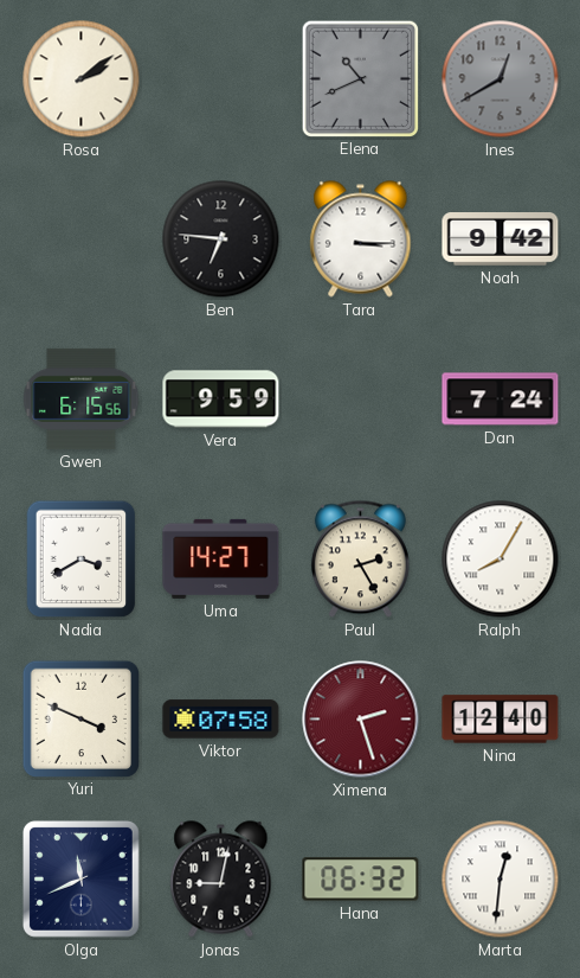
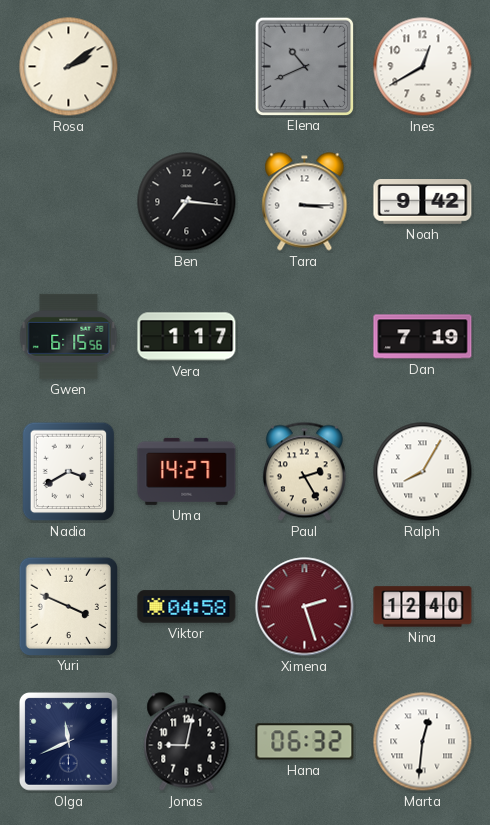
Ines dial: grey -> white
Ben: 6:46 -> 7:16
Vera: 9:59 -> 1:17
Dan: 7:24 -> 7:19
Viktor: 07:58 -> 04:58
